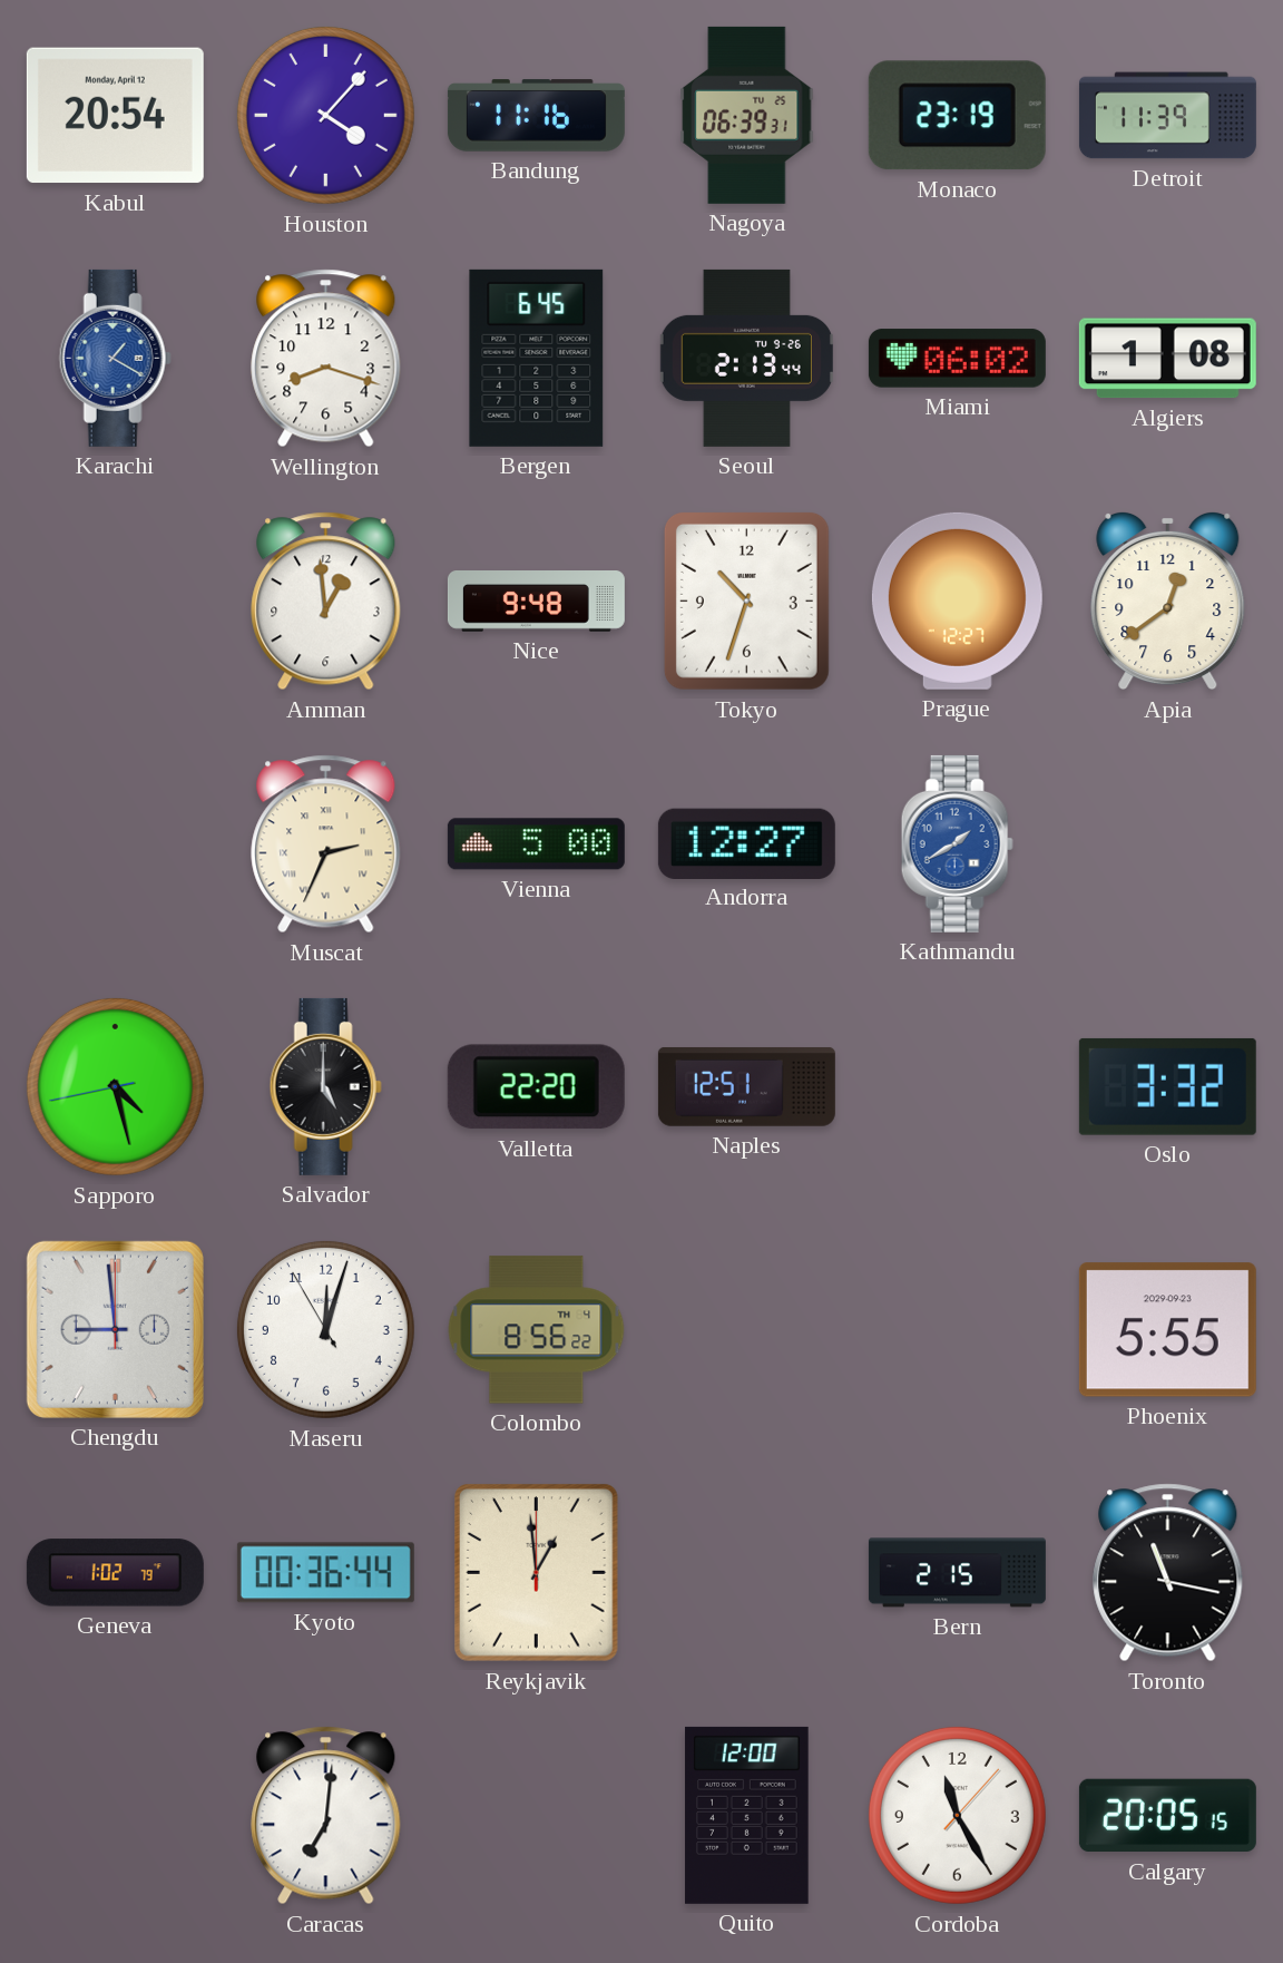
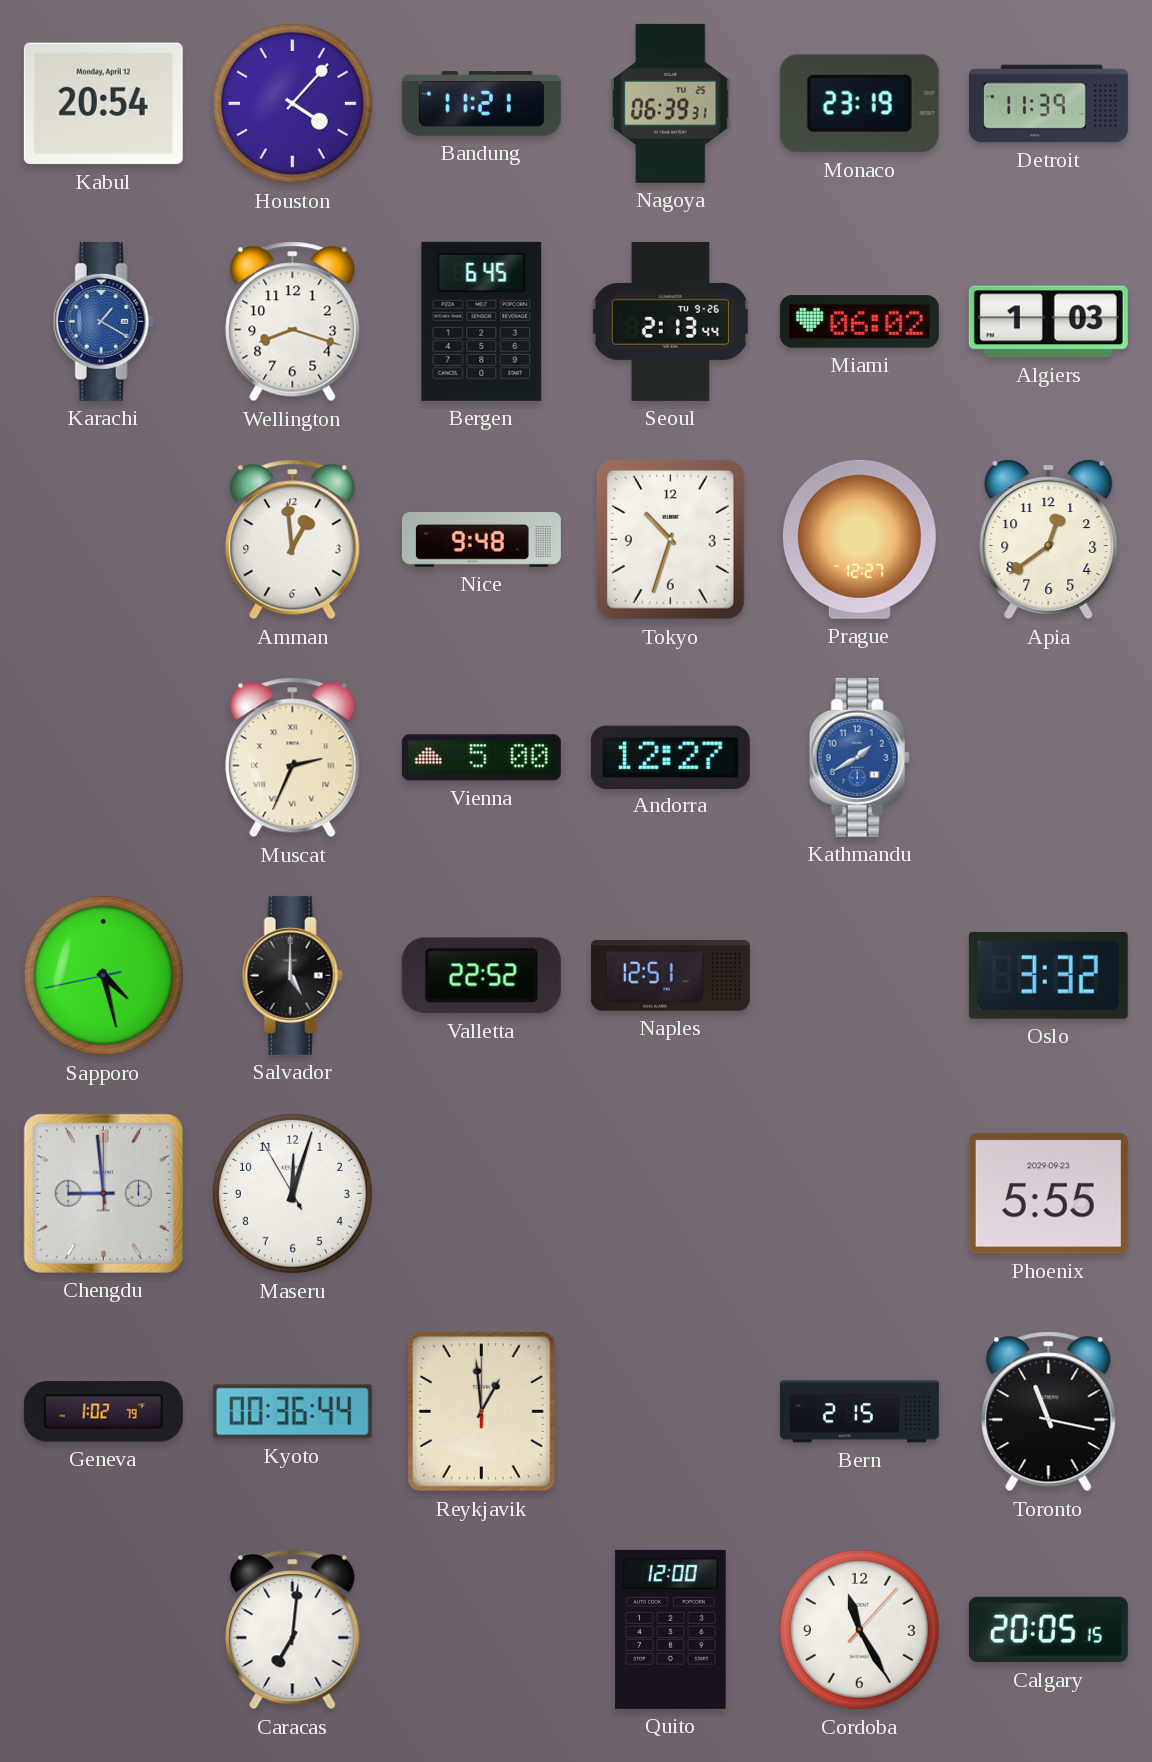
Bandung: 11:16 -> 11:21
Algiers: 1:08 -> 1:03
Valletta: 22:20 -> 22:52
Colombo: 8:56 -> none
